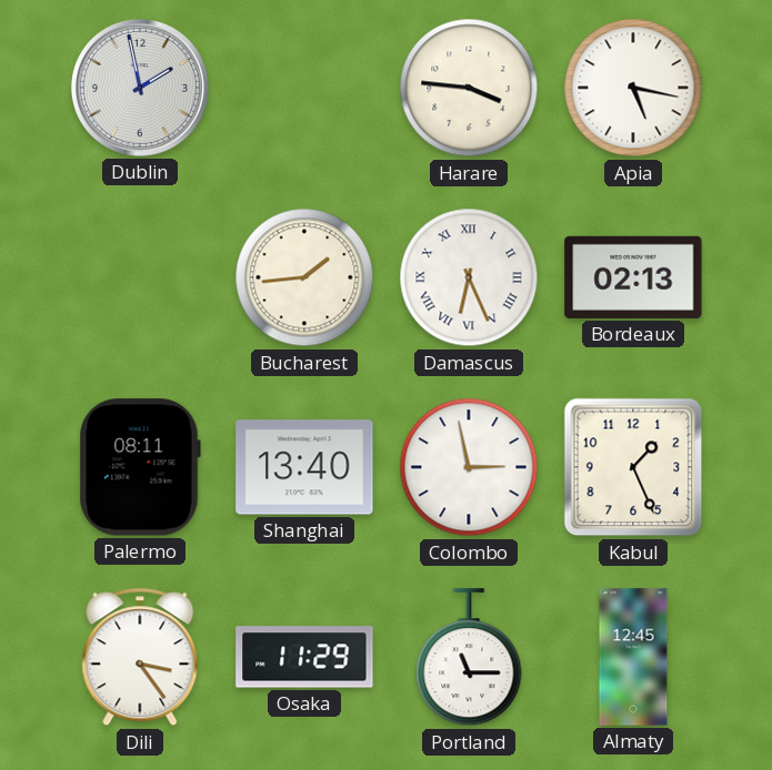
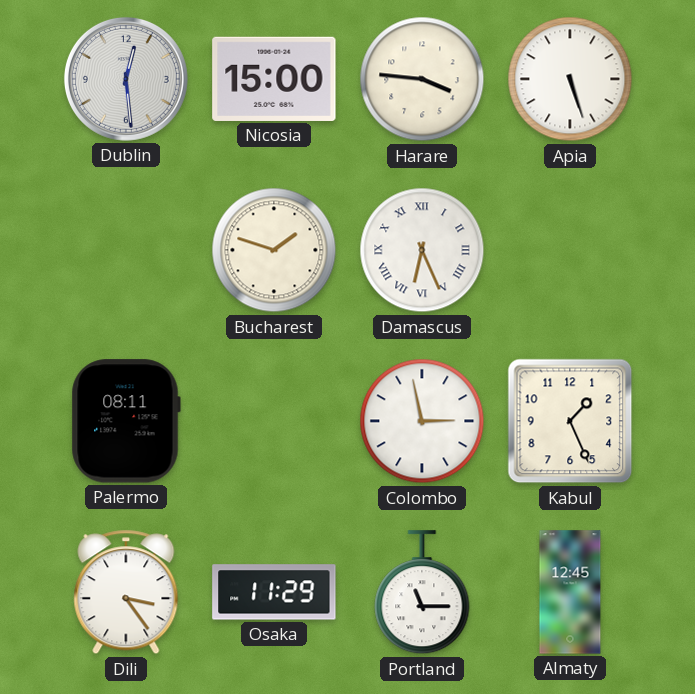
Dublin: 1:58 -> 12:29
Nicosia: none -> 15:00
Apia: 5:17 -> 5:27
Bucharest: 1:44 -> 1:48
Bordeaux: 02:13 -> none
Shanghai: 13:40 -> none
